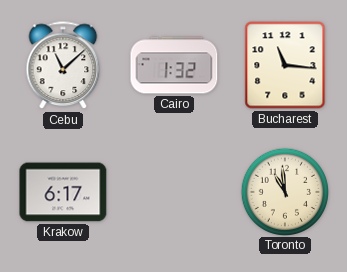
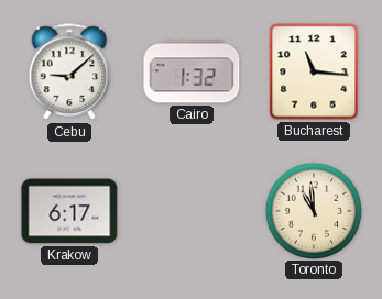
Cebu: 11:08 -> 9:08
